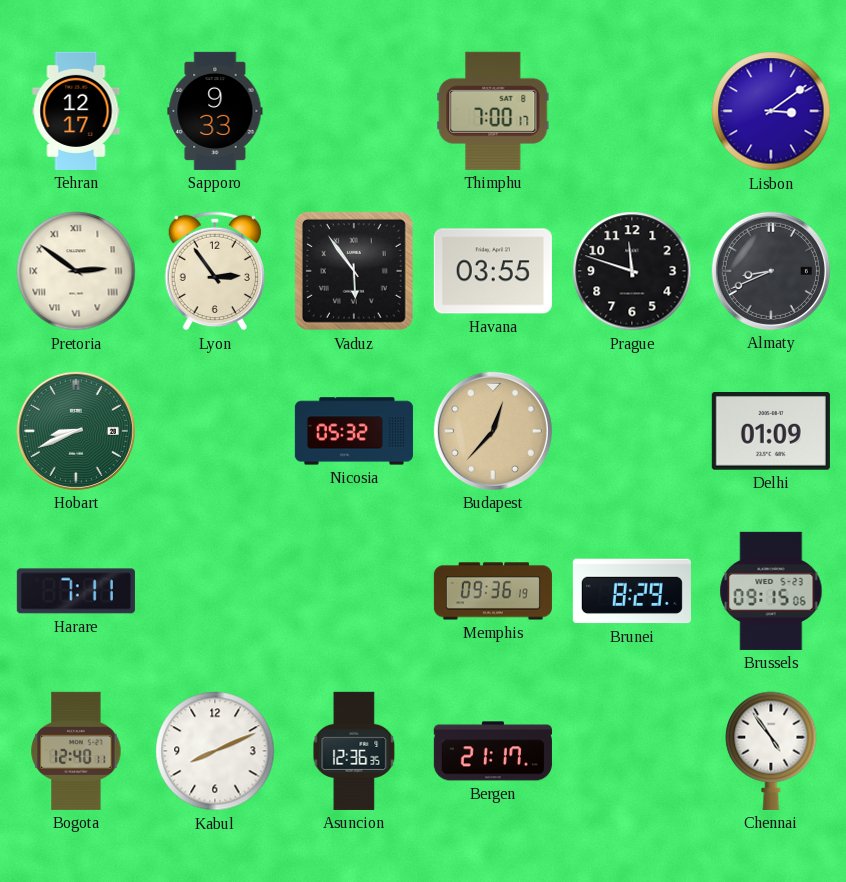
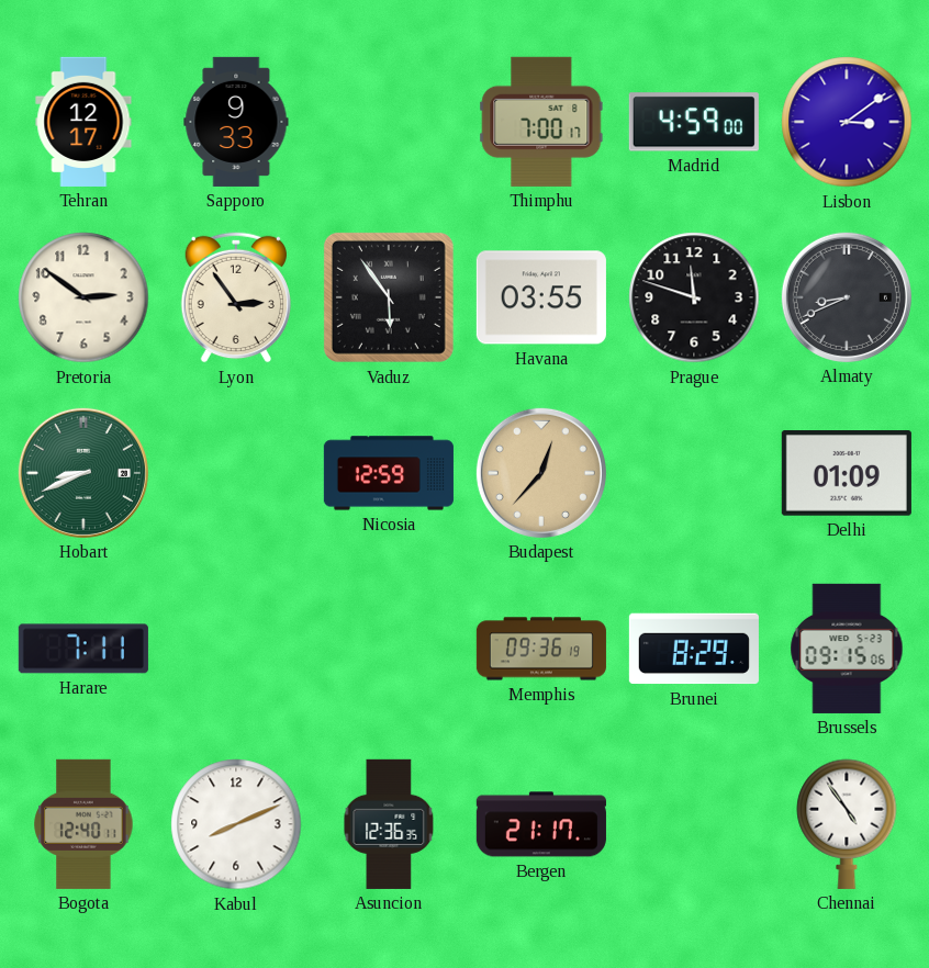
Madrid: none -> 4:59
Pretoria numerals: Roman -> Arabic
Nicosia: 05:32 -> 12:59
